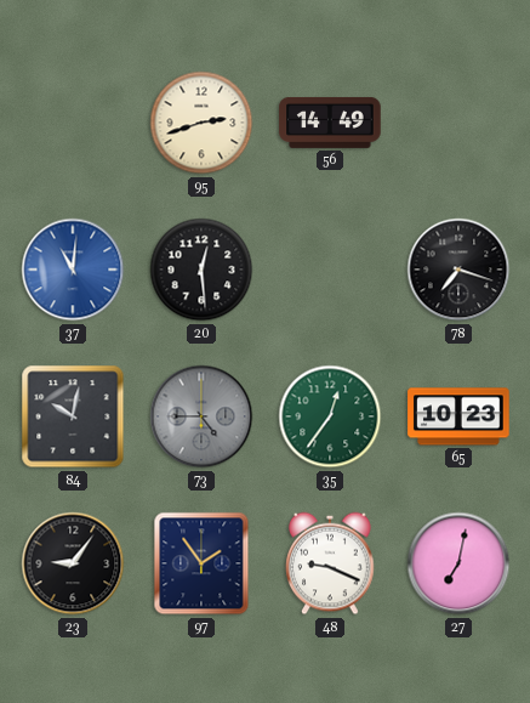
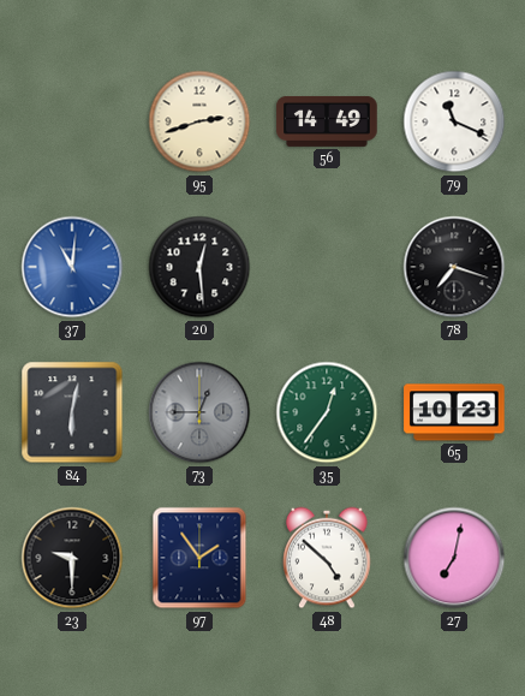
79: none -> 11:19
84: 10:02 -> 6:02
73: 4:45 -> 12:45
23: 9:06 -> 9:30
48: 9:19 -> 4:52
